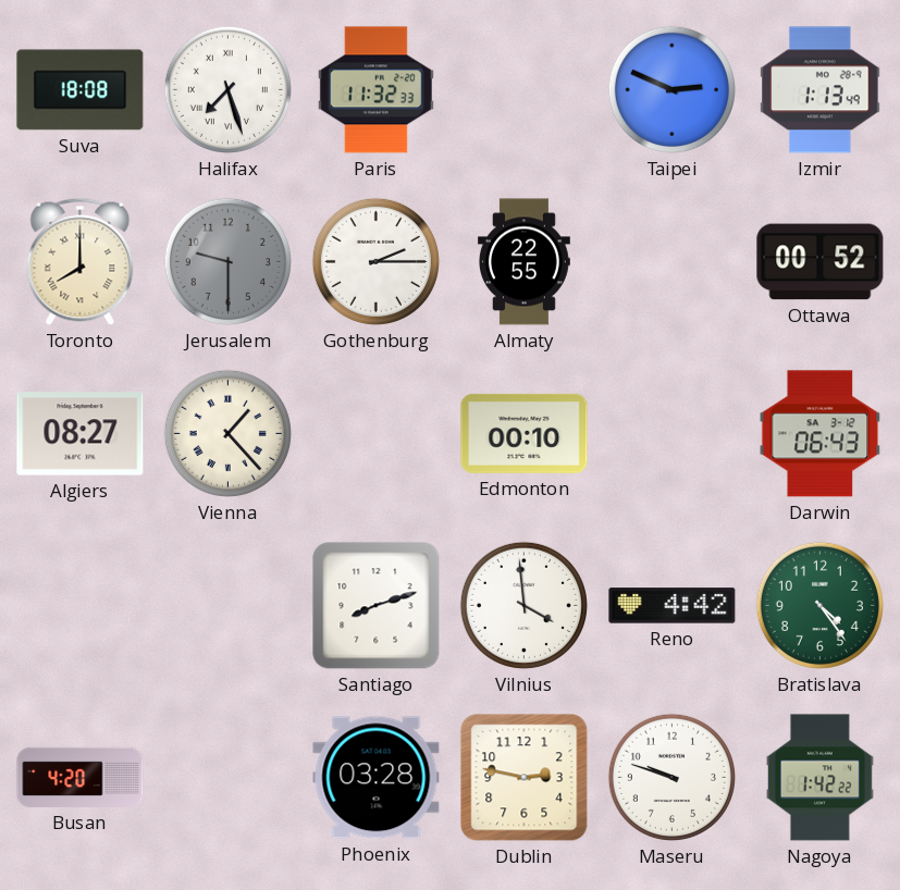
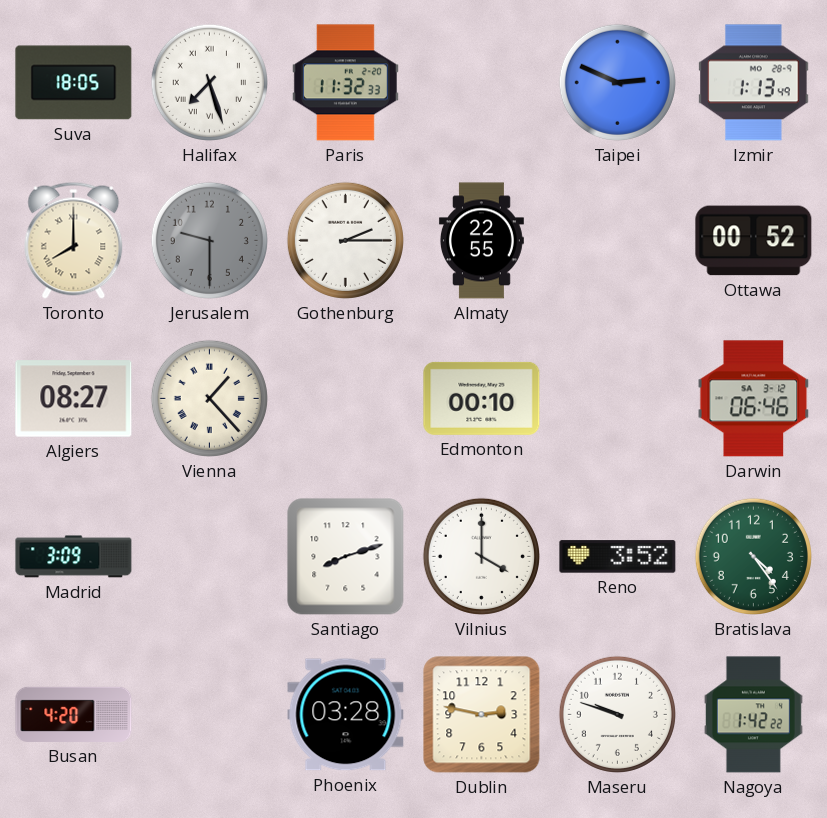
Suva: 18:08 -> 18:05
Darwin: 06:43 -> 06:46
Madrid: none -> 3:09
Vilnius: 3:59 -> 4:00
Reno: 4:42 -> 3:52
